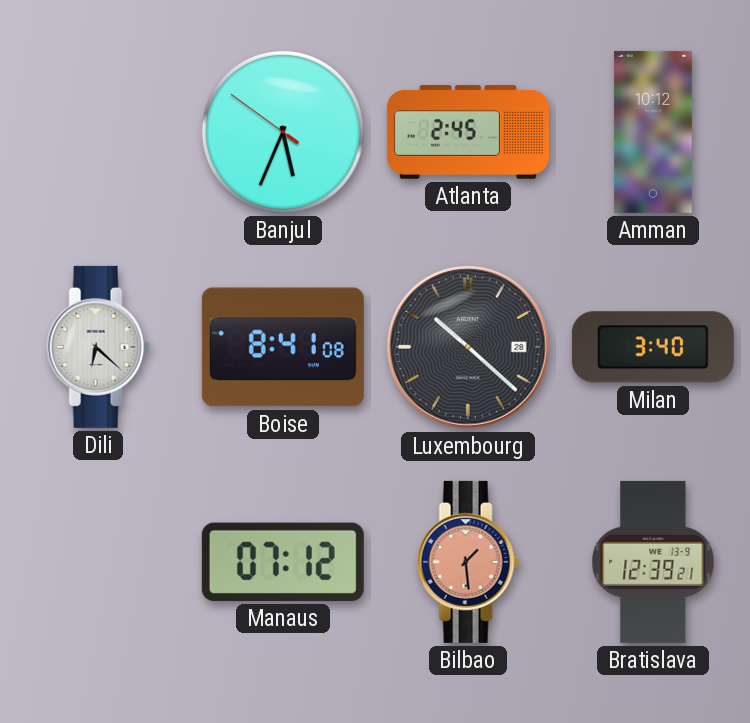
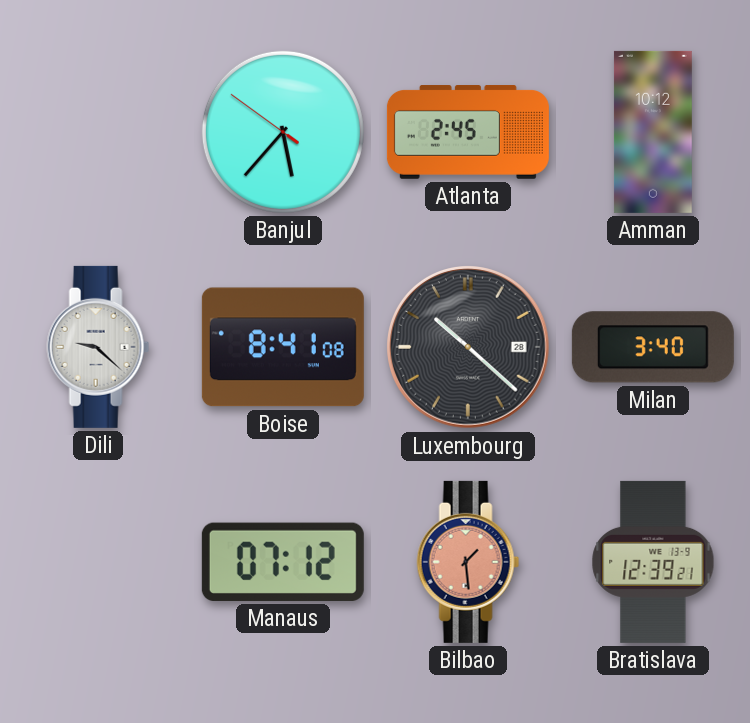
Banjul: 5:33 -> 5:36
Dili: 6:22 -> 9:22
